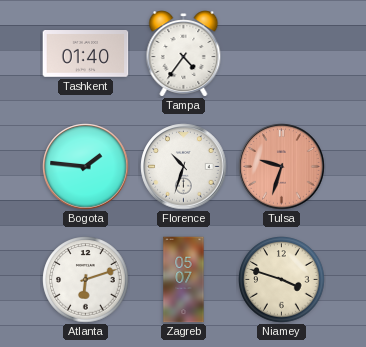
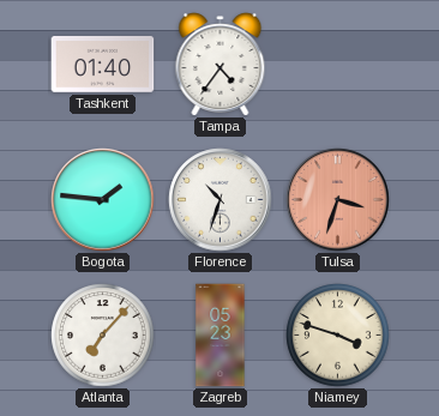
Tulsa: 9:33 -> 3:33
Atlanta: 6:12 -> 7:07
Zagreb: 05:07 -> 05:23
